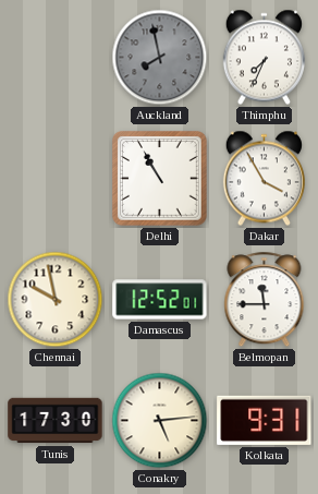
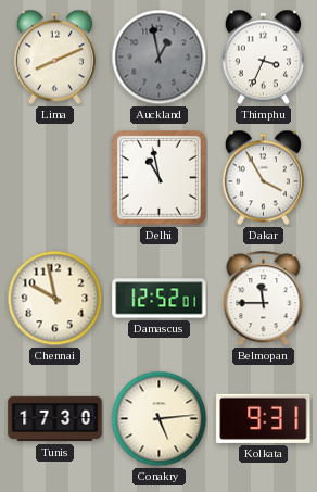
Lima: none -> 8:11
Auckland: 7:58 -> 12:58
Thimphu: 7:34 -> 3:34
Delhi: 10:55 -> 10:58
